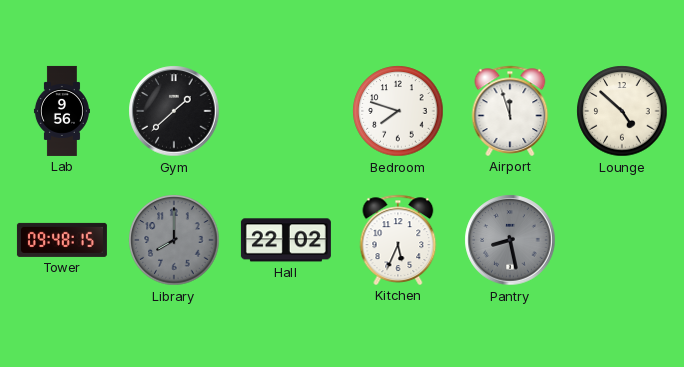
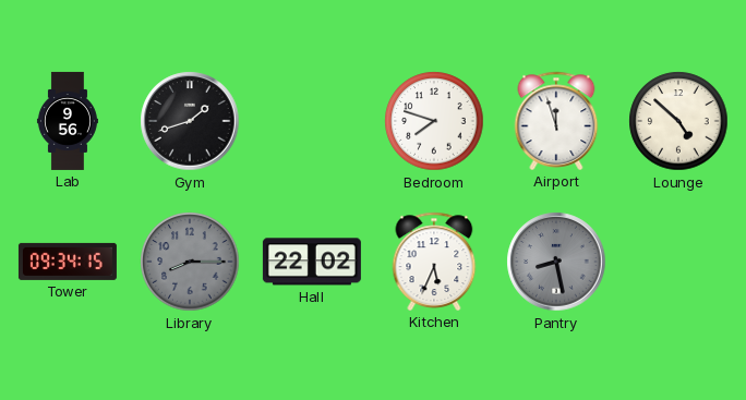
Gym: 1:38 -> 1:42
Tower: 09:48 -> 09:34
Library: 8:00 -> 8:15
